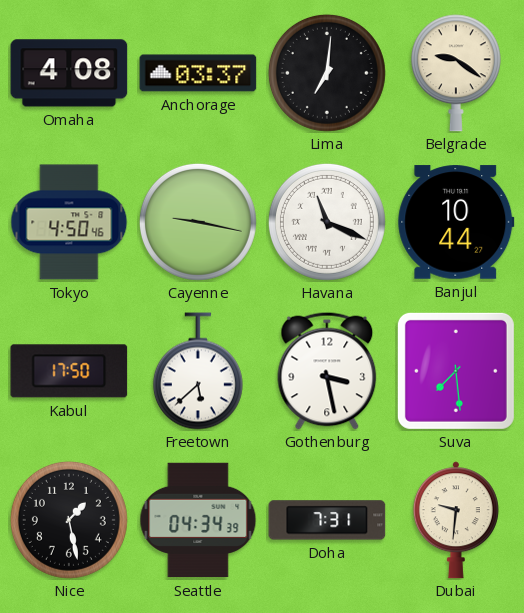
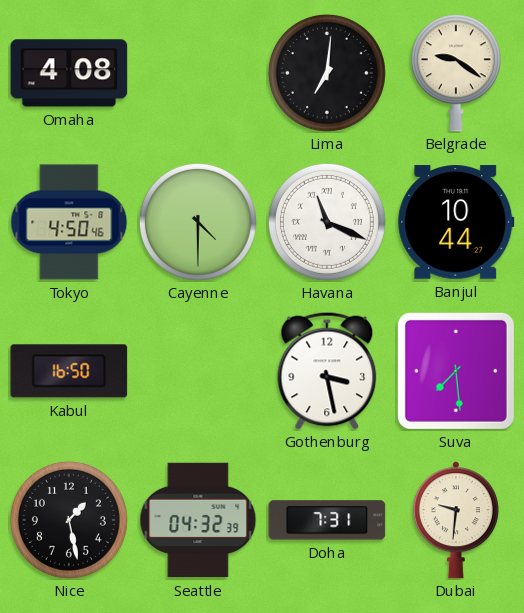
Anchorage: 03:37 -> none
Cayenne: 9:17 -> 4:30
Kabul: 17:50 -> 16:50
Freetown: 5:38 -> none
Seattle: 04:34 -> 04:32
